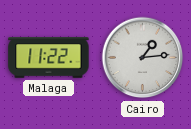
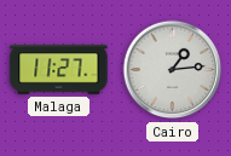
Malaga: 11:22 -> 11:27
